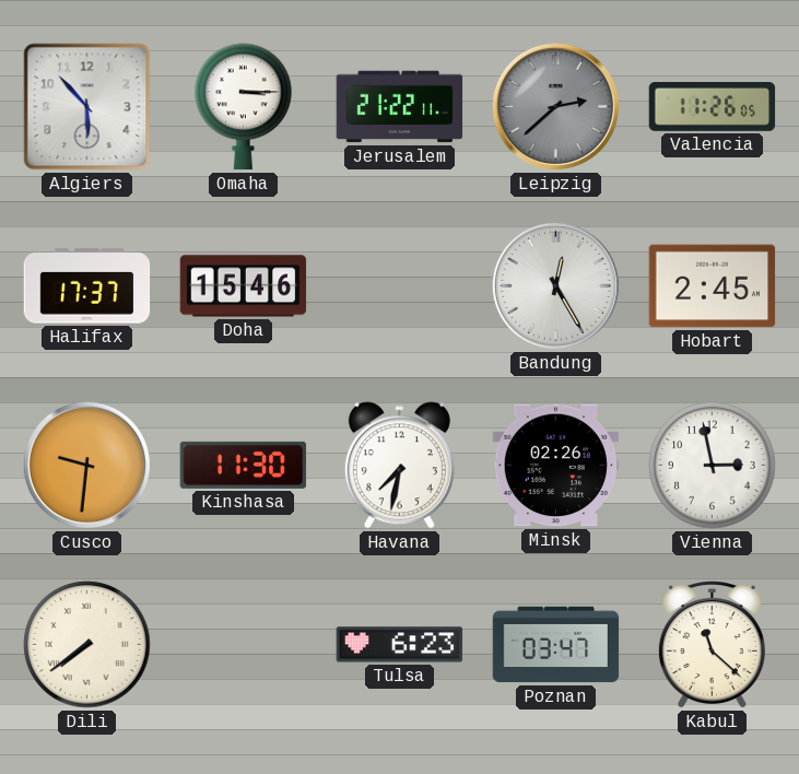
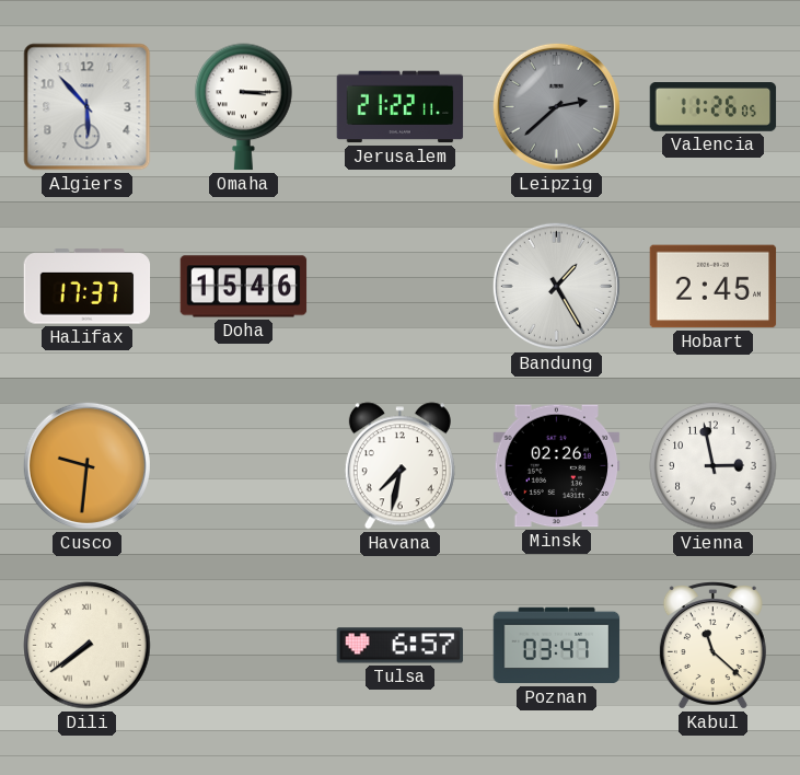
Bandung: 12:25 -> 1:25
Kinshasa: 11:30 -> none
Tulsa: 6:23 -> 6:57
